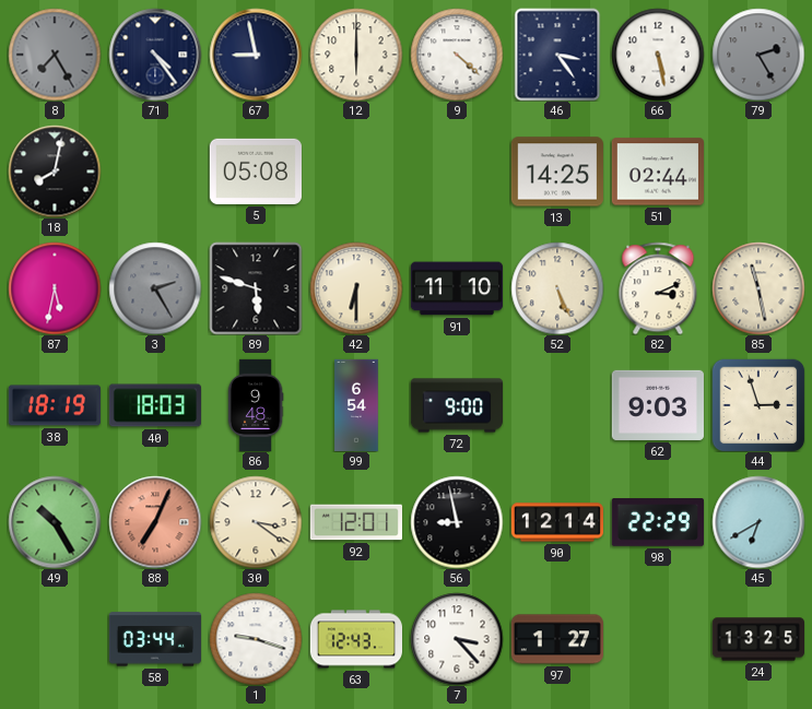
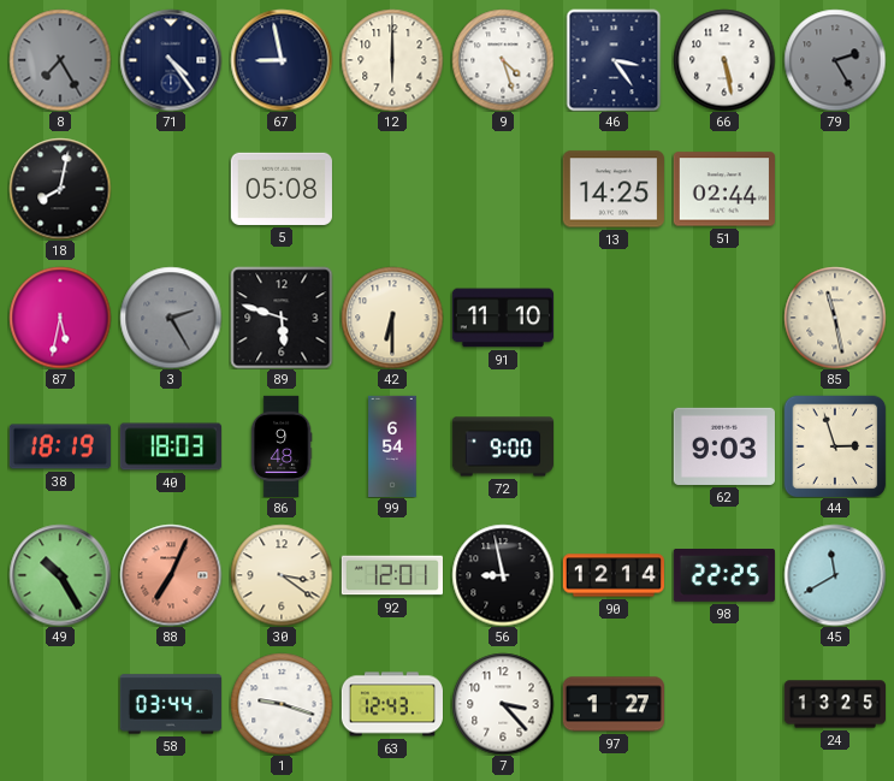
9: 4:22 -> 4:27
52: 5:26 -> none
82: 3:11 -> none
98: 22:29 -> 22:25
45: 6:40 -> 11:40
